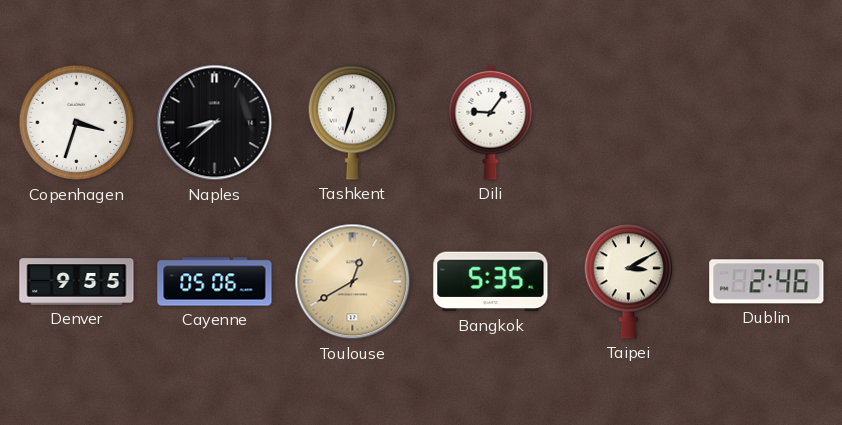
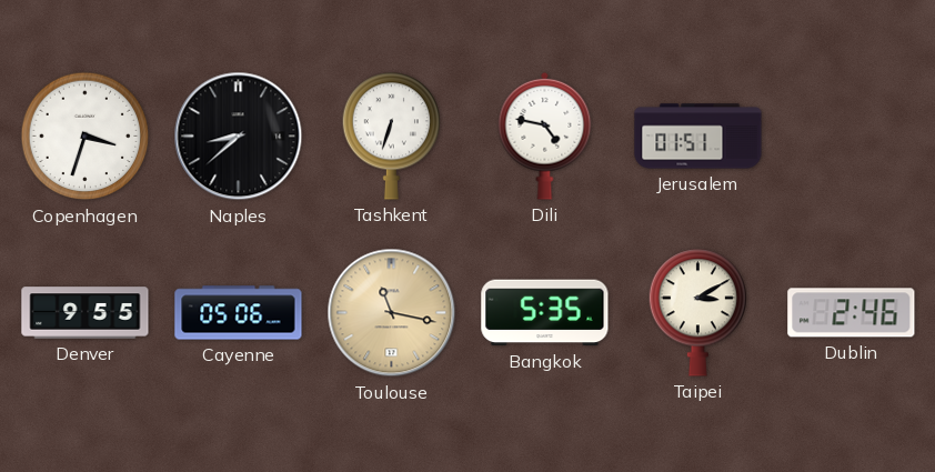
Dili: 9:06 -> 4:47
Jerusalem: none -> 01:51
Toulouse: 12:40 -> 11:17
